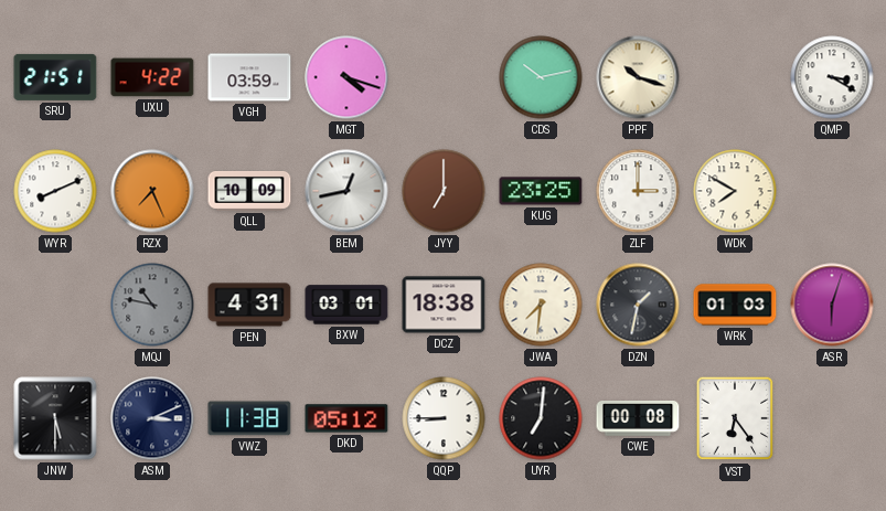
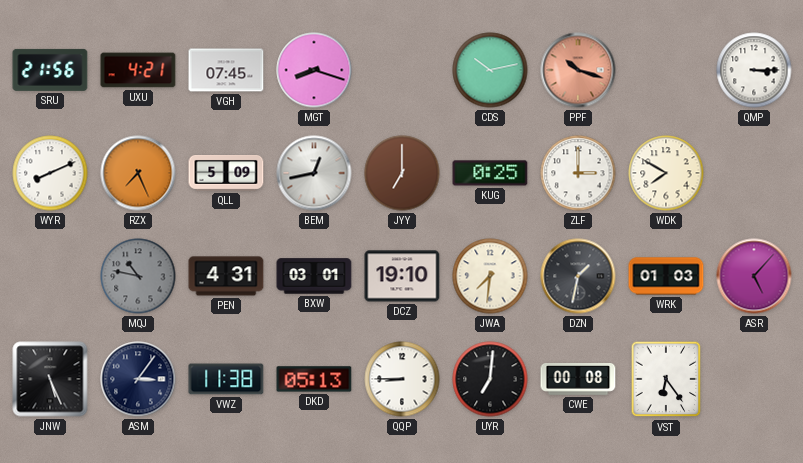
SRU: 21:51 -> 21:56
UXU: 4:22 -> 4:21
VGH: 03:59 -> 07:45
MGT: 4:18 -> 8:18
PPF dial: cream -> salmon
QMP: 3:20 -> 3:15
QLL: 10:09 -> 5:09
KUG: 23:25 -> 0:25
DCZ: 18:38 -> 19:10
ASR: 6:03 -> 5:07
JNW: 5:30 -> 5:26
ASM: 3:11 -> 3:06
DKD: 05:12 -> 05:13
